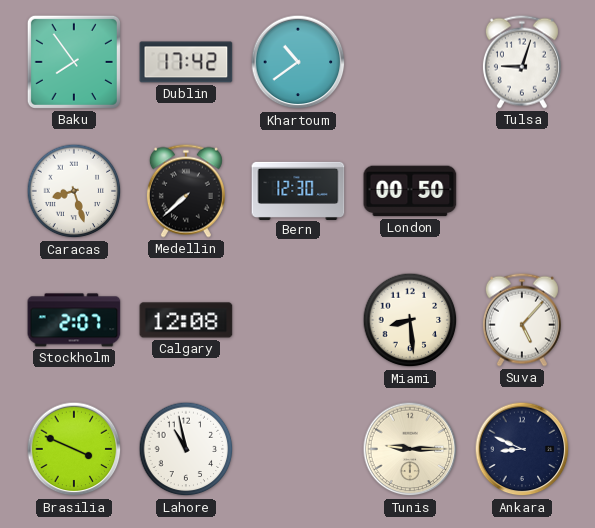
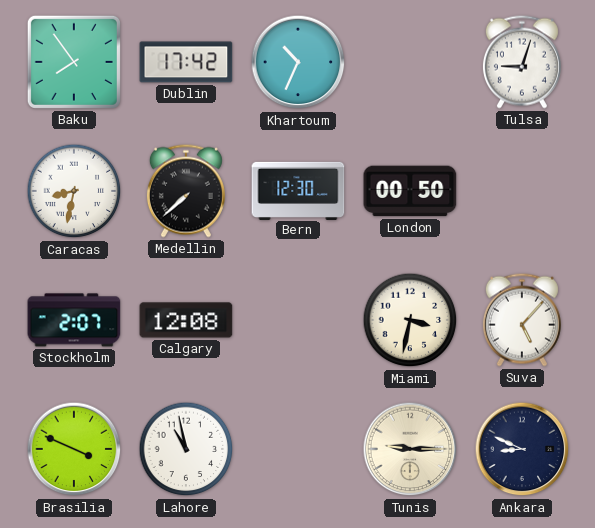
Khartoum: 10:39 -> 10:34
Caracas: 8:27 -> 8:32
Miami: 8:29 -> 3:32
